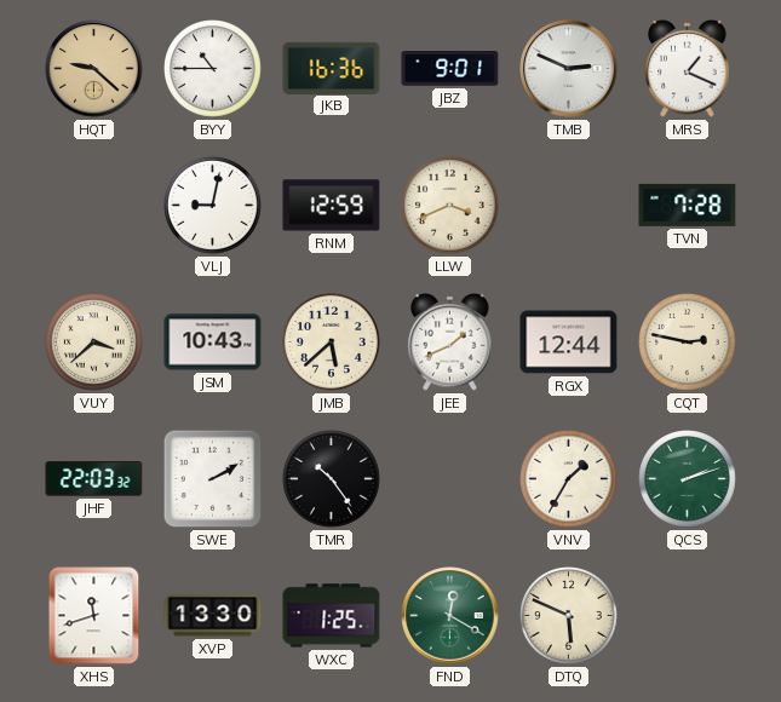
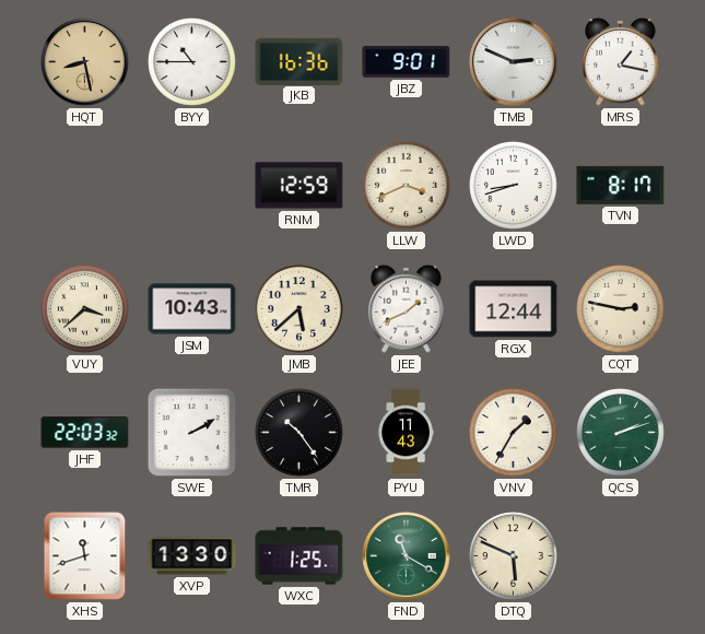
HQT: 9:22 -> 8:28
MRS: 1:19 -> 1:17
VLJ: 9:02 -> none
LWD: none -> 8:42
TVN: 7:28 -> 8:17
PYU: none -> 11:43
FND: 12:20 -> 11:20
